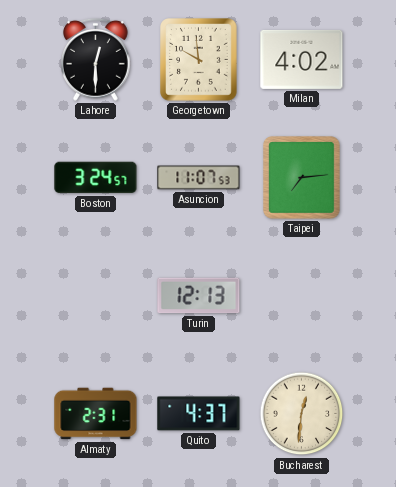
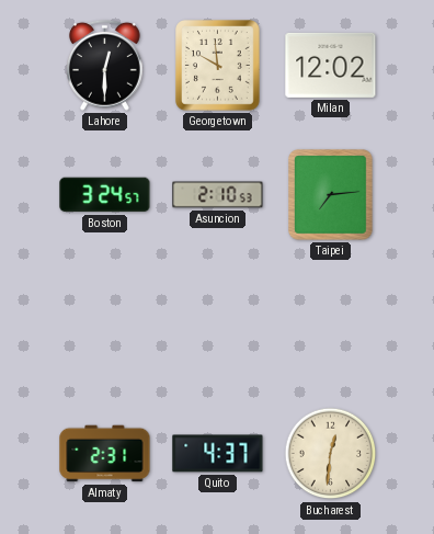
Milan: 4:02 -> 12:02
Asuncion: 11:07 -> 2:10
Turin: 12:13 -> none
